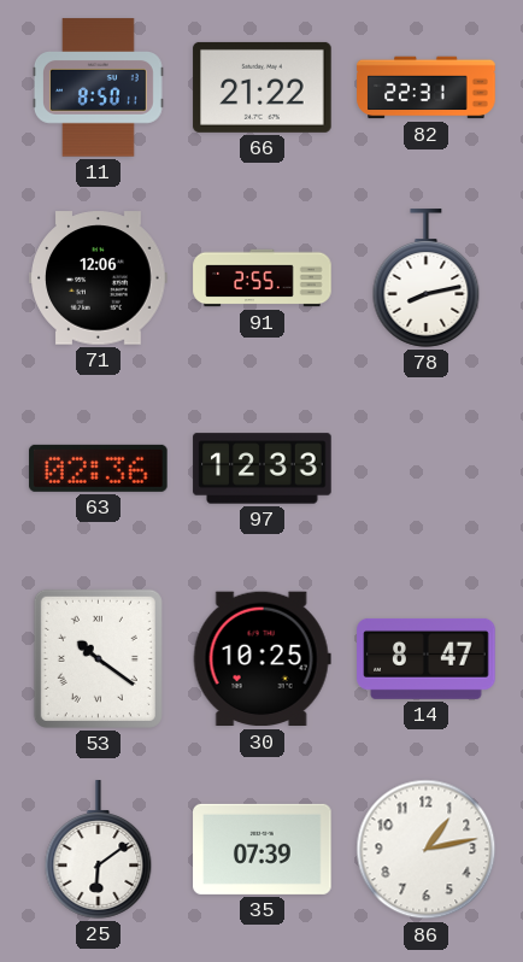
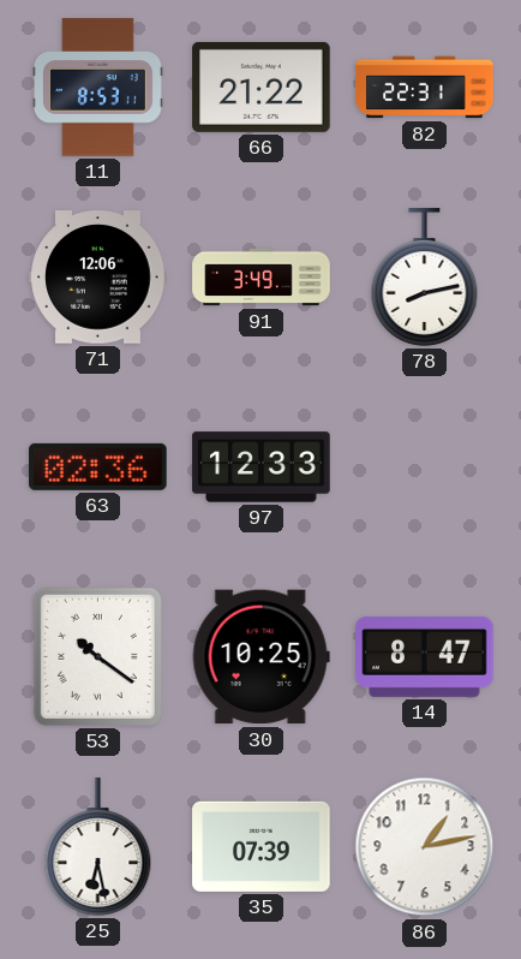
11: 8:50 -> 8:53
91: 2:55 -> 3:49
25: 6:09 -> 6:28
